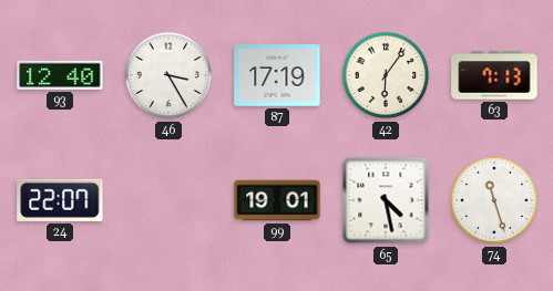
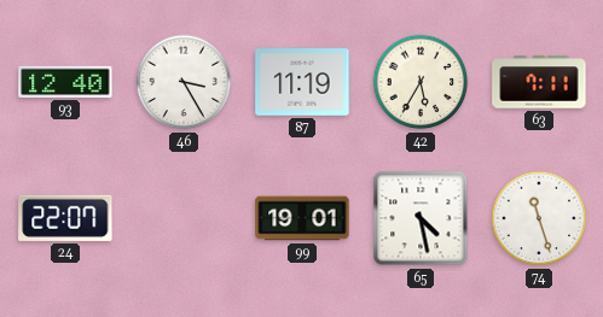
87: 17:19 -> 11:19
42: 6:06 -> 5:35
63: 7:13 -> 7:11
